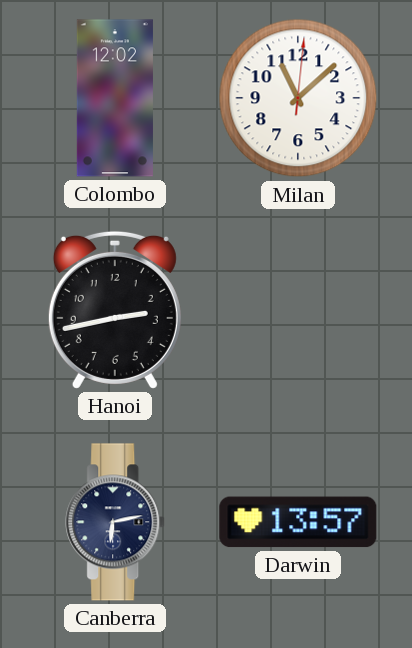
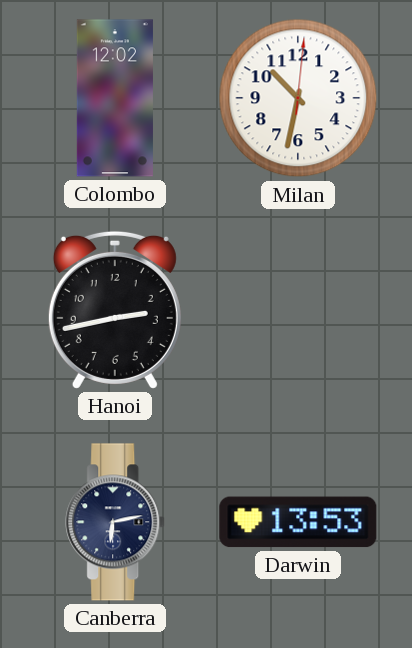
Milan: 11:08 -> 10:32
Darwin: 13:57 -> 13:53
